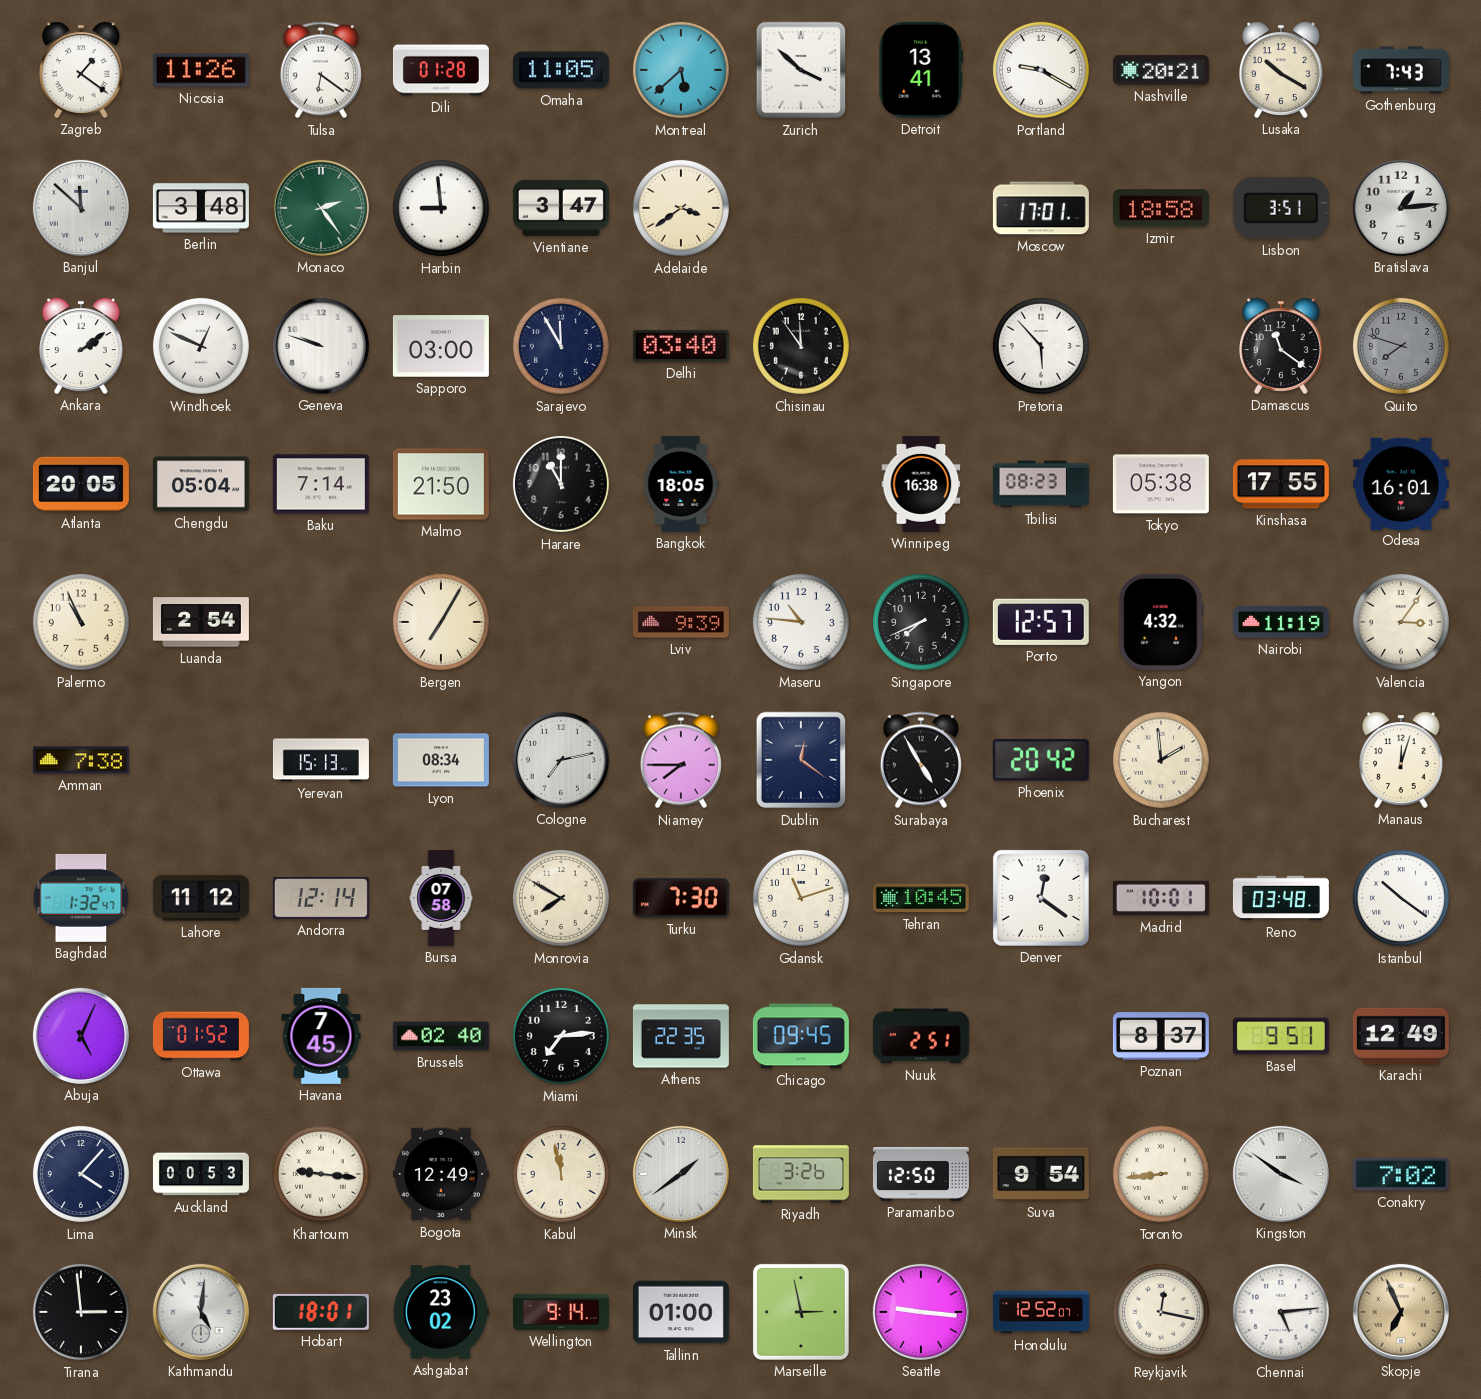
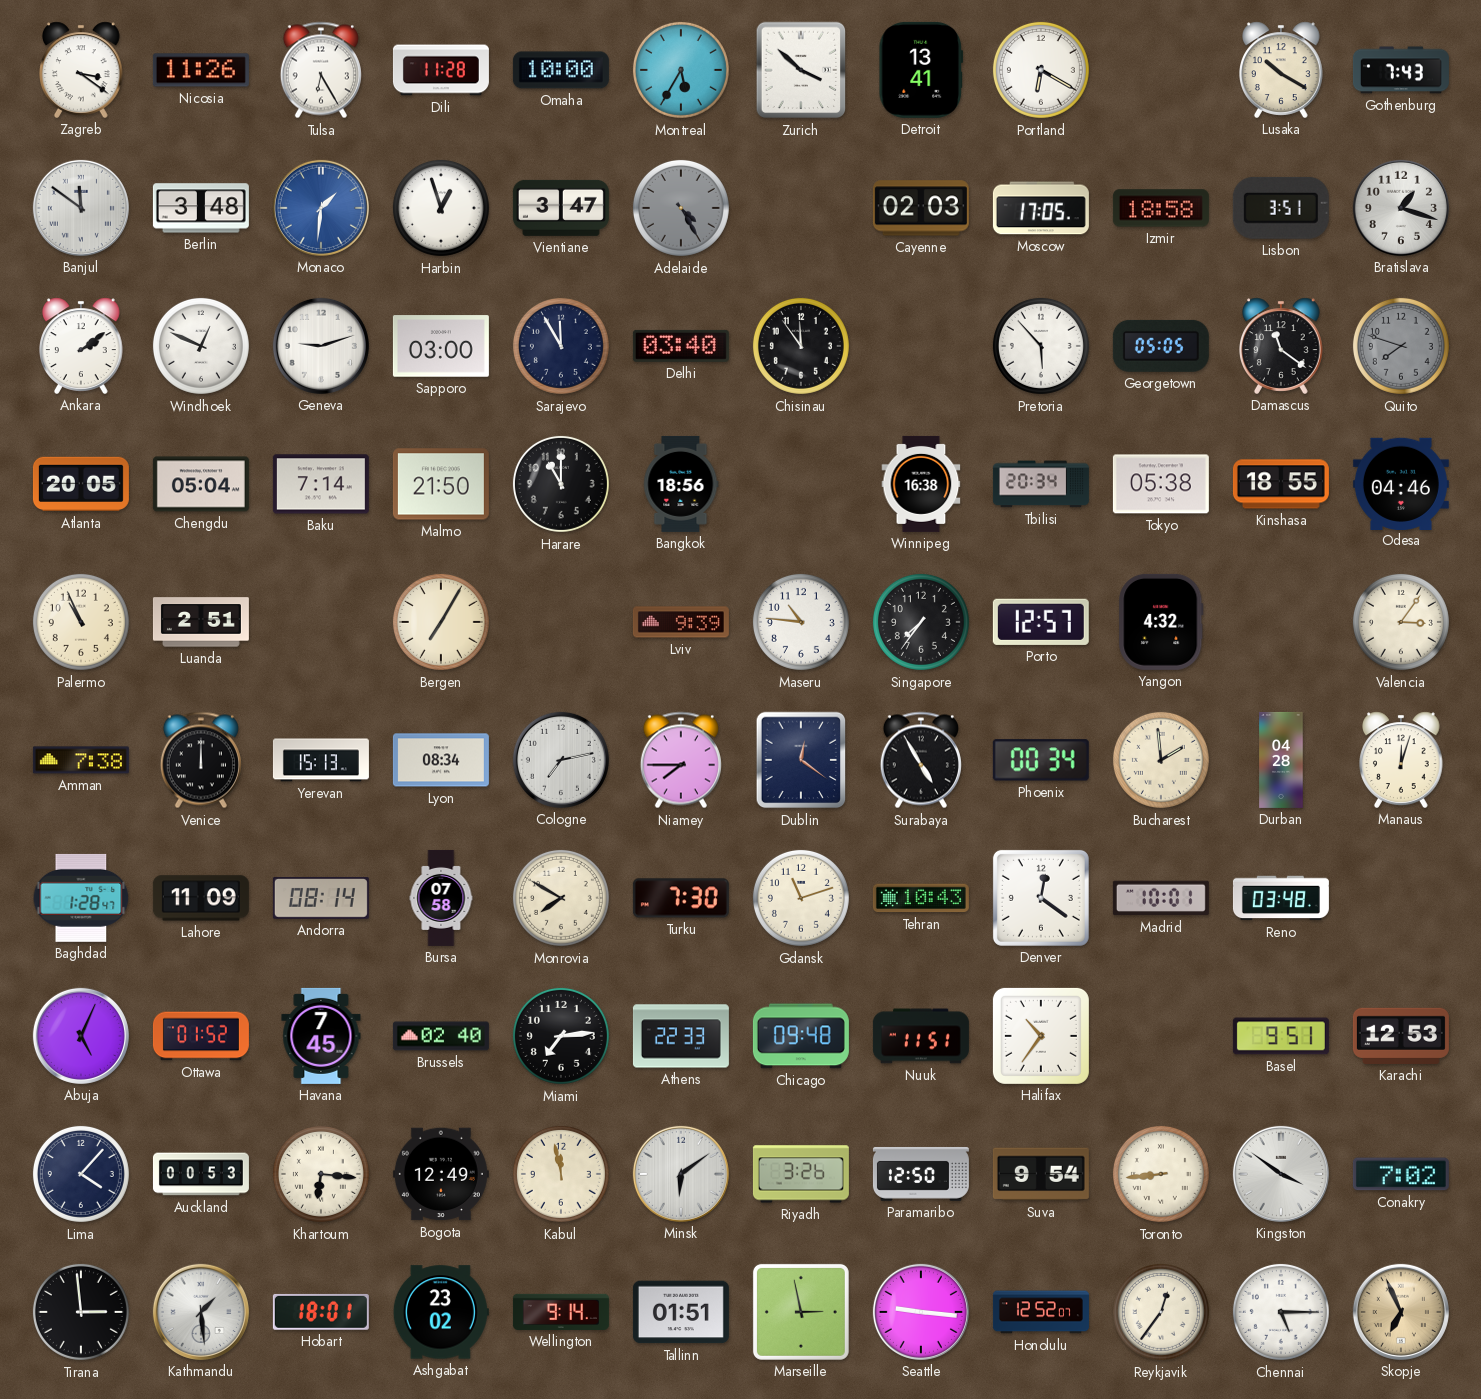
Zagreb: 1:21 -> 3:21
Tulsa: 6:21 -> 6:25
Dili: 01:28 -> 11:28
Omaha: 11:05 -> 10:00
Montreal: 5:38 -> 5:35
Portland: 9:20 -> 6:20
Nashville: 20:21 -> none
Banjul: 11:52 -> 11:51
Monaco: 2:24 -> 1:31
Monaco dial: green -> blue
Harbin: 8:59 -> 12:57
Adelaide: 3:39 -> 4:25
Adelaide dial: cream -> grey
Cayenne: none -> 02:03
Moscow: 17:01 -> 17:05
Bratislava: 1:14 -> 1:18
Geneva: 9:48 -> 9:12
Georgetown: none -> 05:05
Bangkok: 18:05 -> 18:56
Tbilisi: 08:23 -> 20:34
Kinshasa: 17:55 -> 18:55
Odesa: 16:01 -> 04:46
Luanda: 2:54 -> 2:51
Singapore: 7:41 -> 7:36
Nairobi: 11:19 -> none
Venice: none -> 12:00
Phoenix: 20:42 -> 00:34
Durban: none -> 04:28
Baghdad: 1:32 -> 1:28
Lahore: 11:12 -> 11:09
Andorra: 12:14 -> 08:14
Tehran: 10:45 -> 10:43
Istanbul: 10:21 -> none
Athens: 22:35 -> 22:33
Chicago: 09:45 -> 09:48
Nuuk: 2:51 -> 11:51
Halifax: none -> 10:36
Poznan: 8:37 -> none
Karachi: 12:49 -> 12:53
Khartoum: 9:16 -> 6:16
Minsk: 1:39 -> 6:09
Kathmandu: 5:01 -> 1:29
Tallinn: 01:00 -> 01:51
Reykjavik: 12:17 -> 12:36
Chennai: 5:14 -> 5:15
